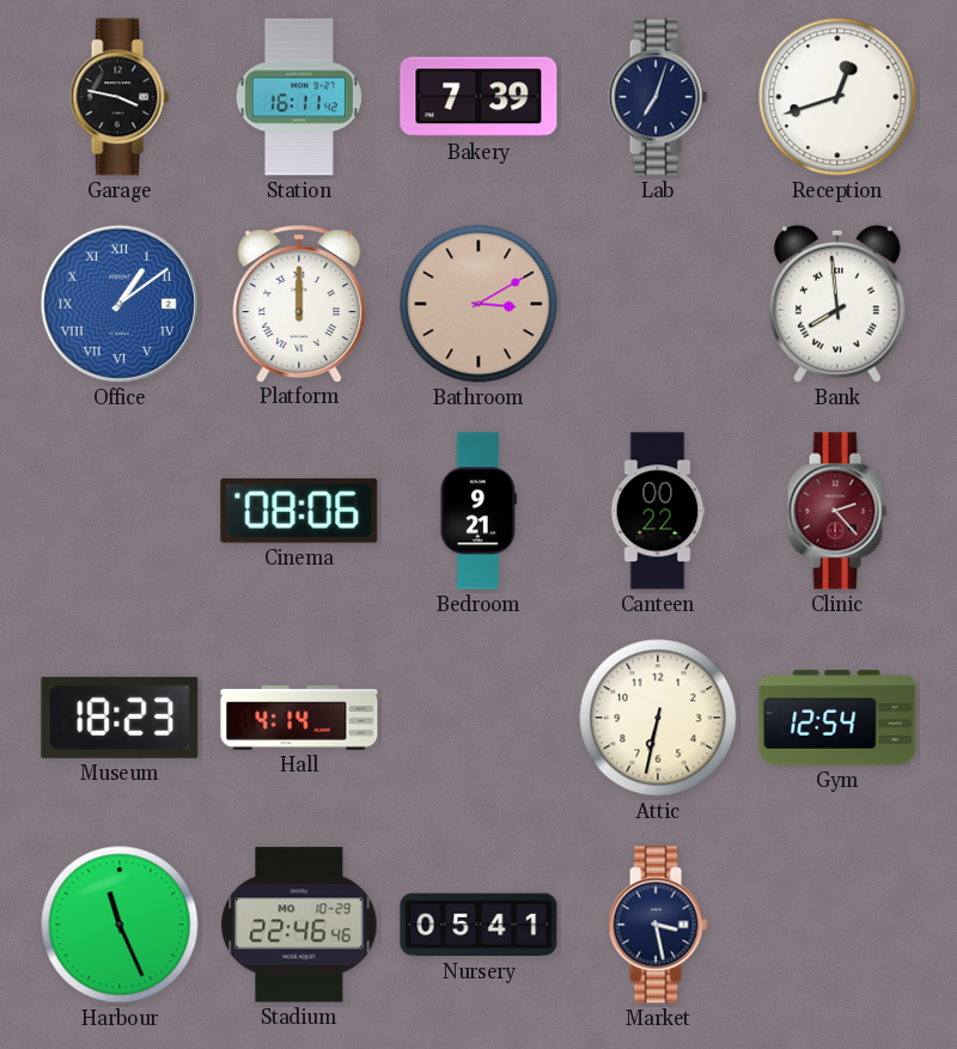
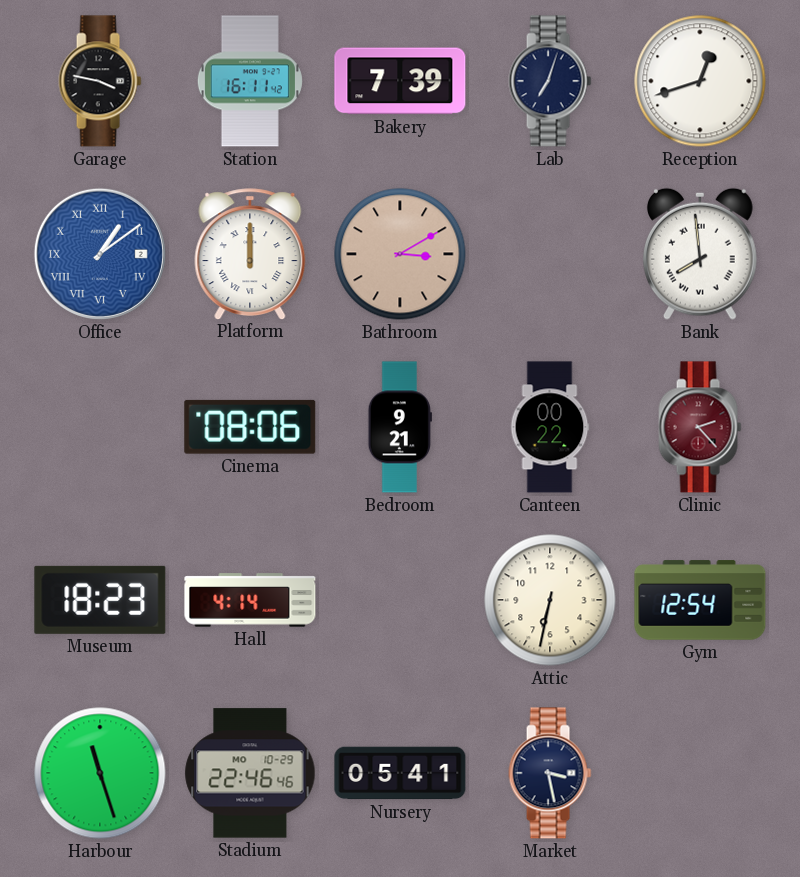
Harbour: 11:26 -> 11:27
